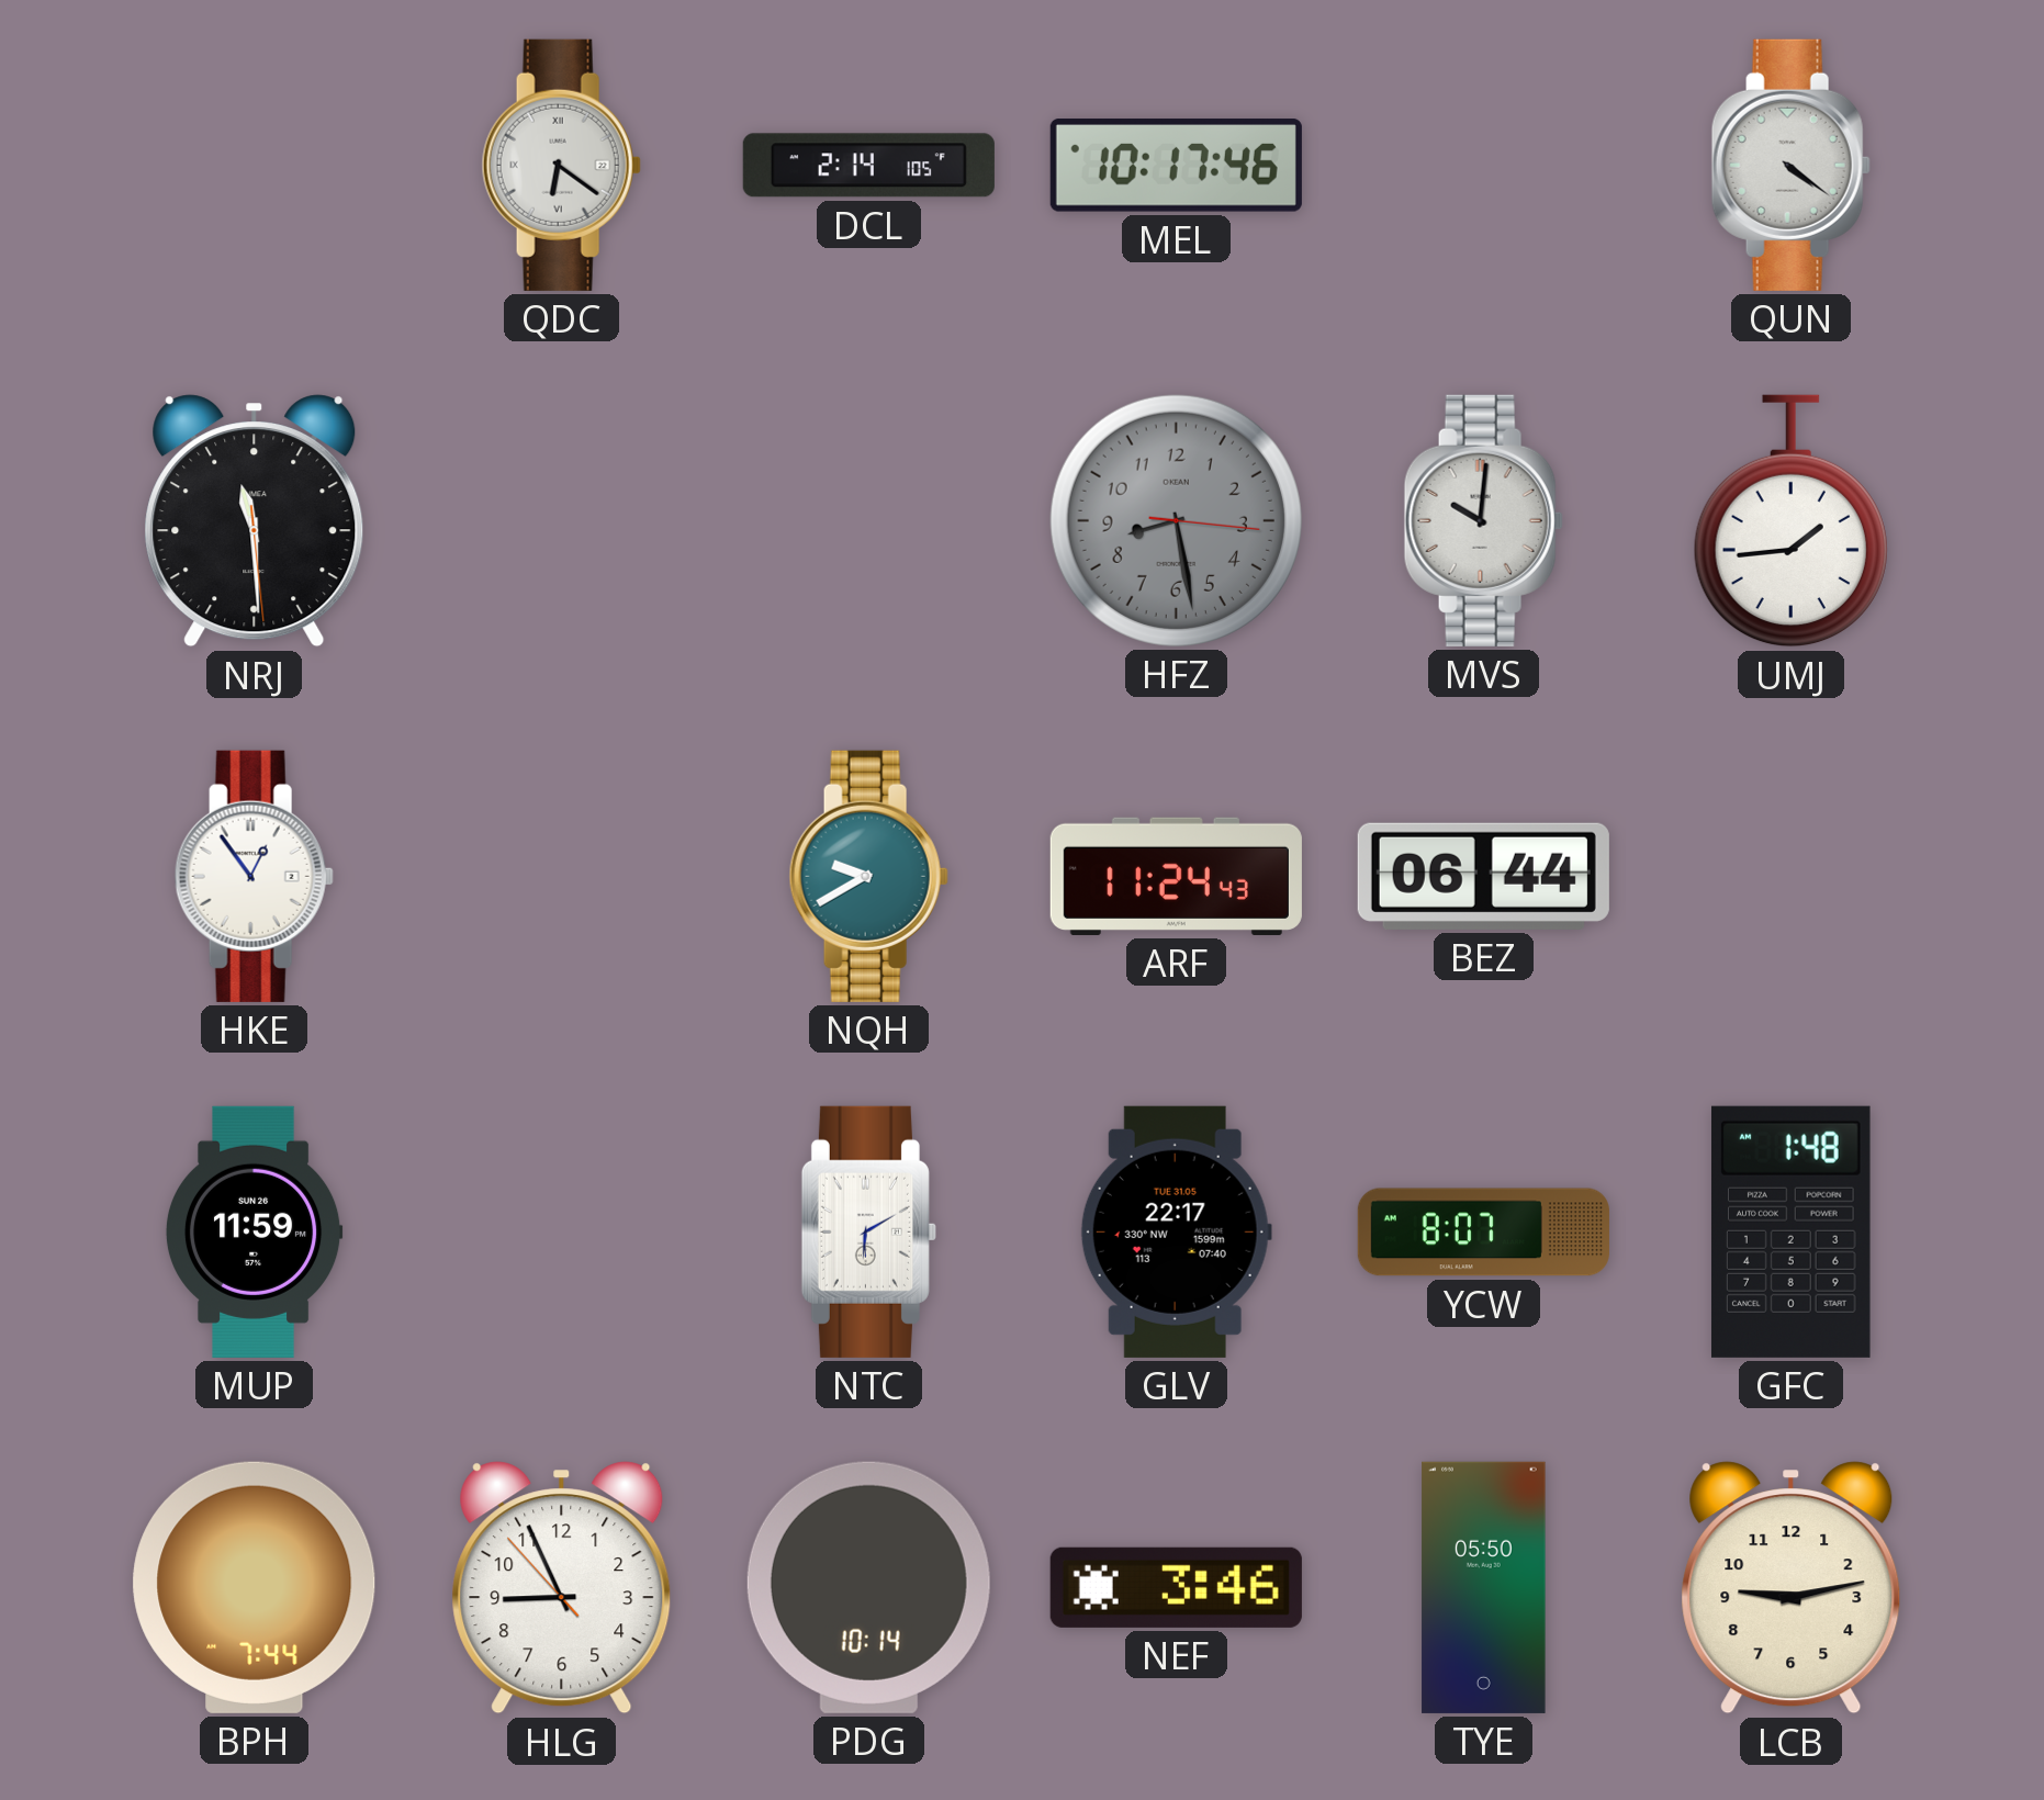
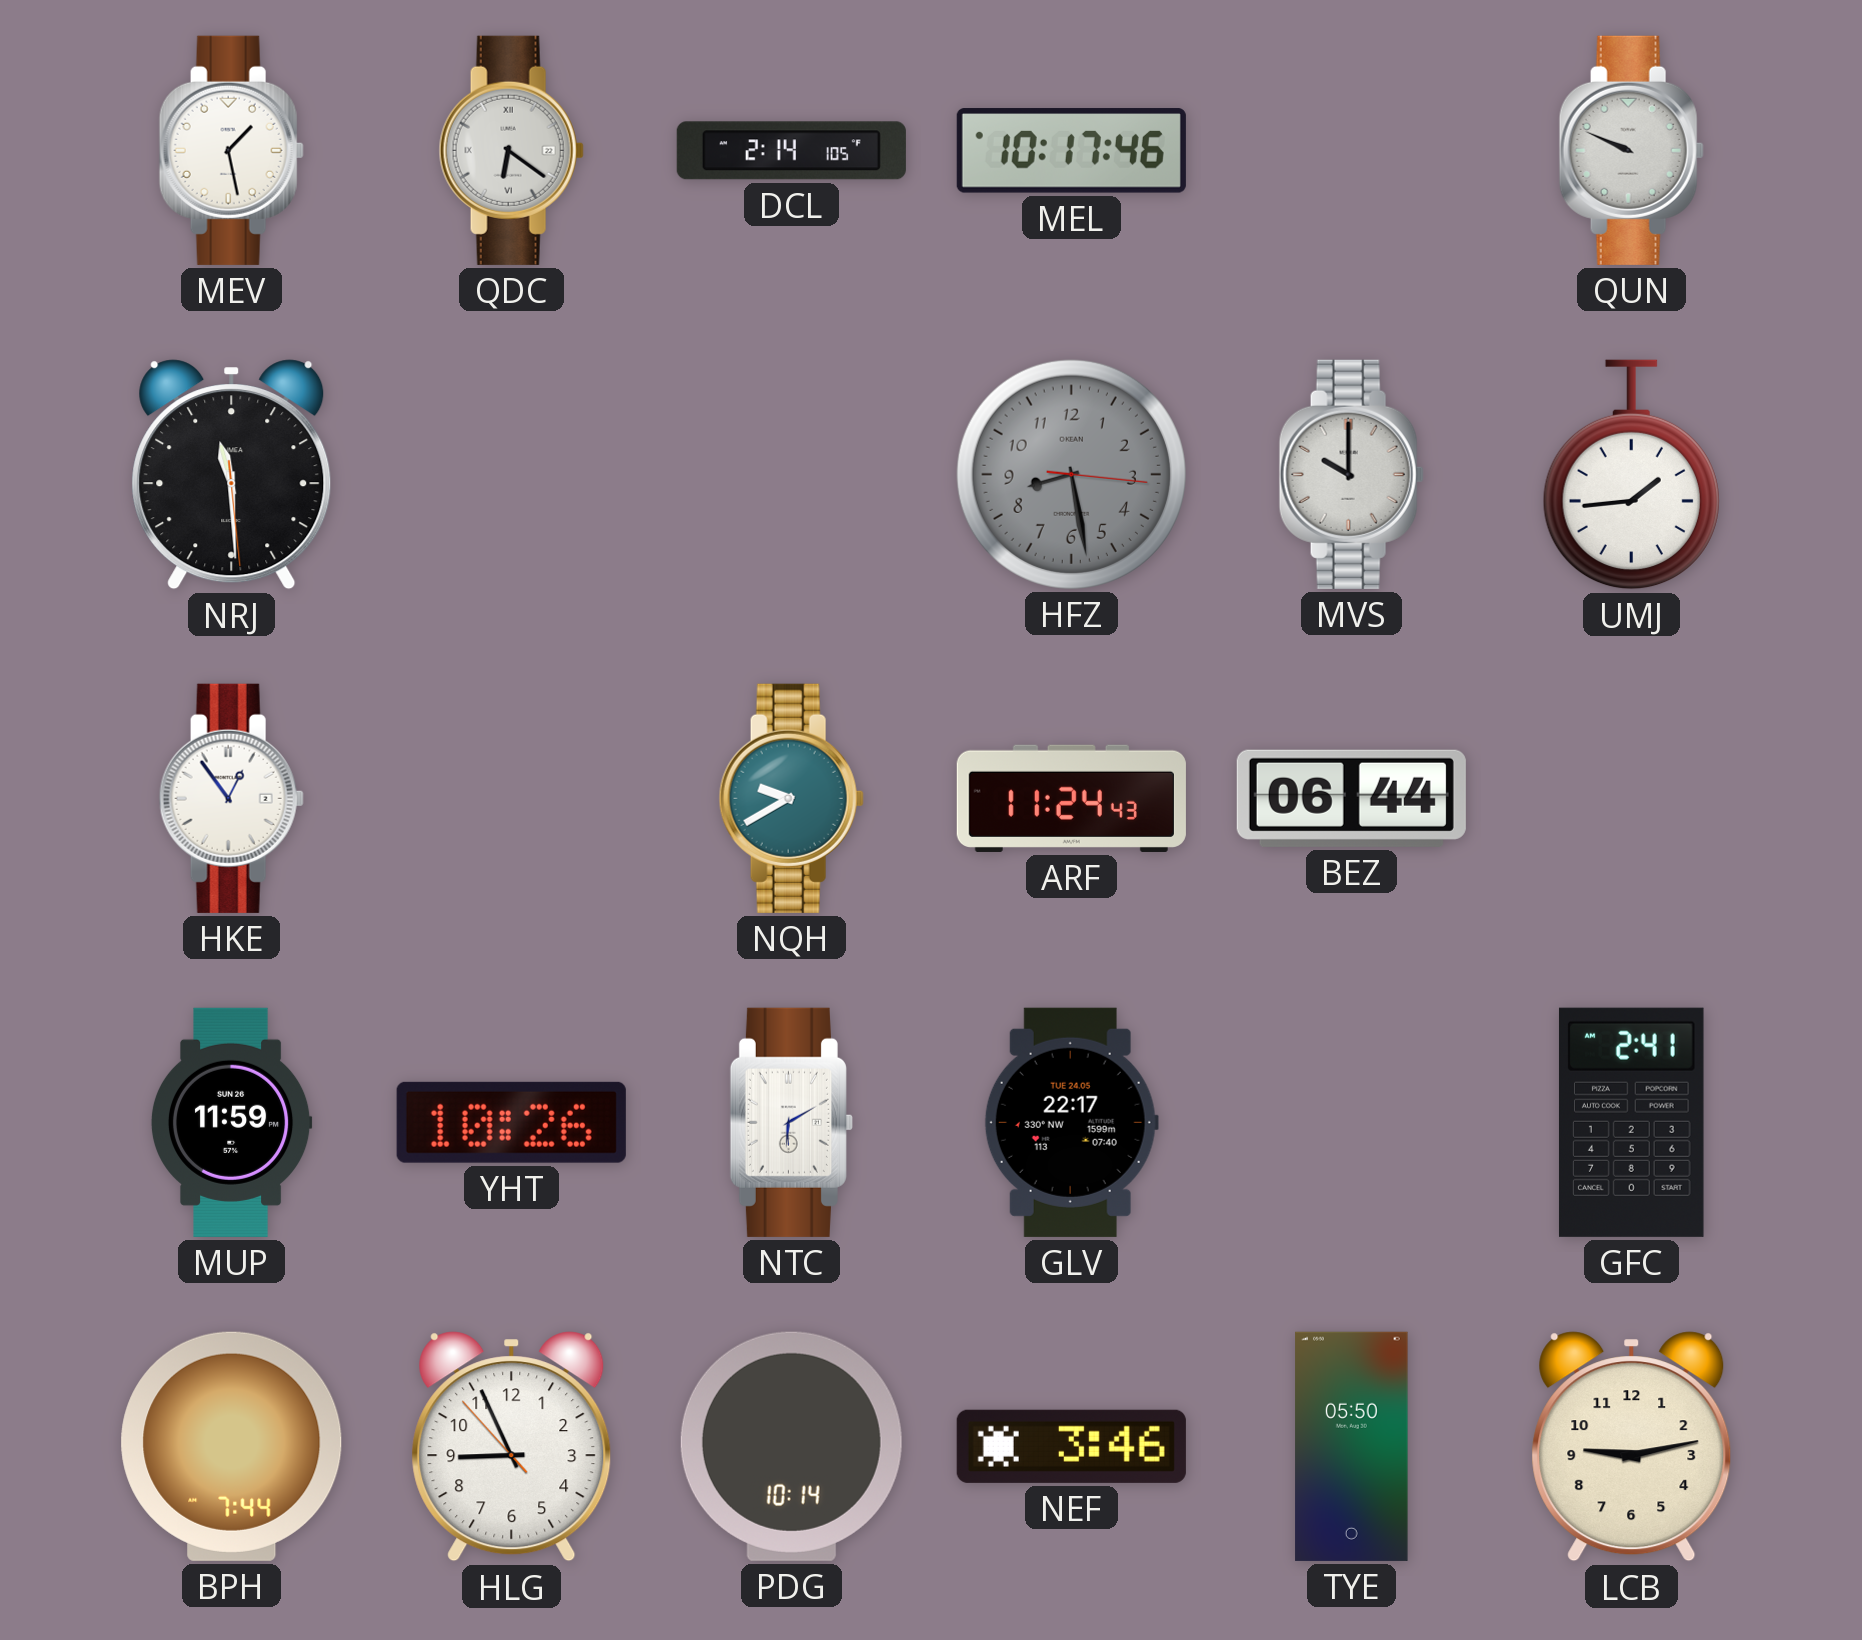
MEV: none -> 1:28
QUN: 4:21 -> 9:49
MVS: 10:01 -> 10:00
YHT: none -> 10:26
GLV date: TUE 31.05 -> TUE 24.05
YCW: 8:07 -> none
GFC: 1:48 -> 2:41
